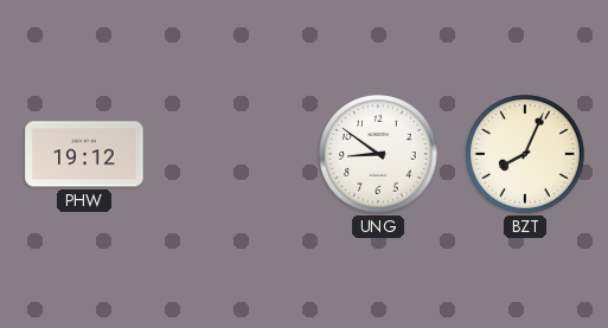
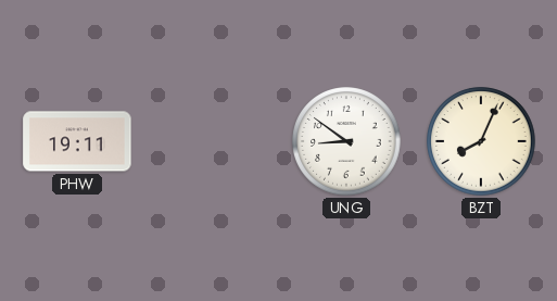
PHW: 19:12 -> 19:11
